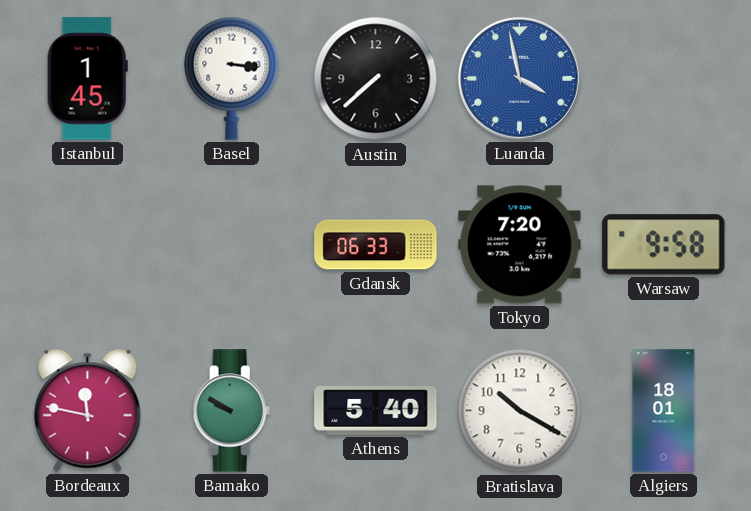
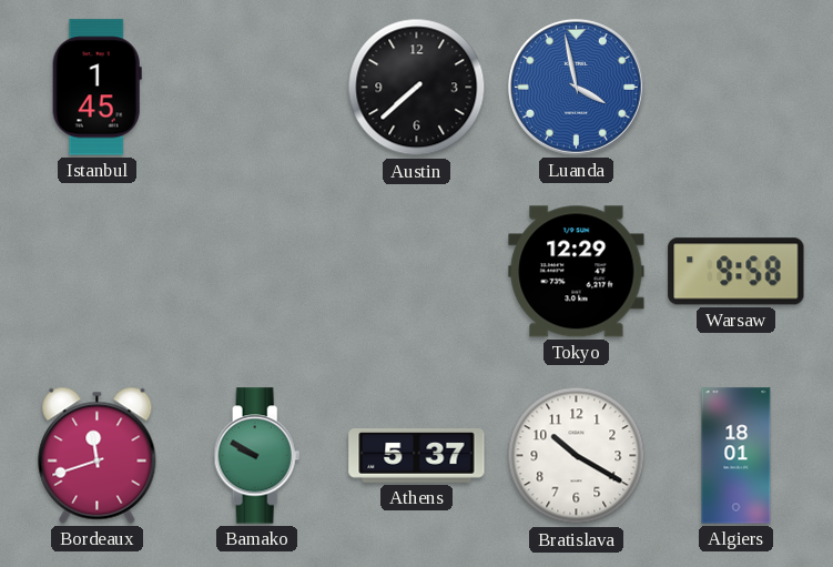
Basel: 3:16 -> none
Gdansk: 06:33 -> none
Tokyo: 7:20 -> 12:29
Bordeaux: 11:47 -> 11:42
Athens: 5:40 -> 5:37
